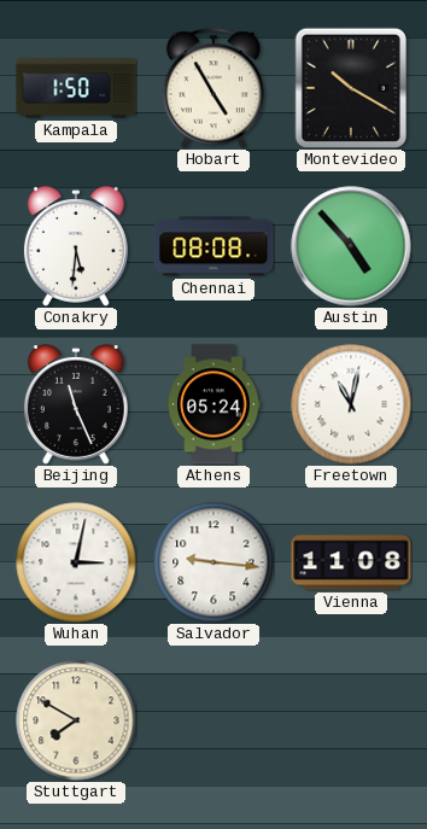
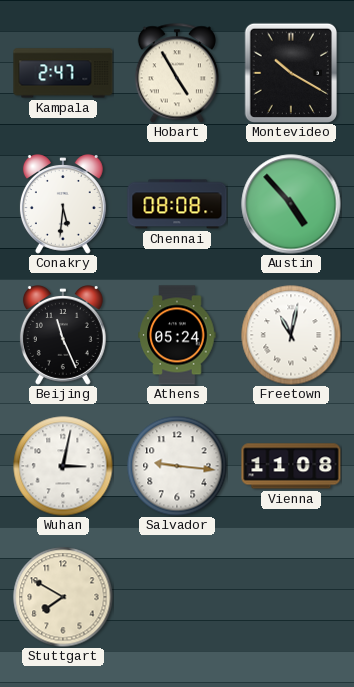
Kampala: 1:50 -> 2:47
